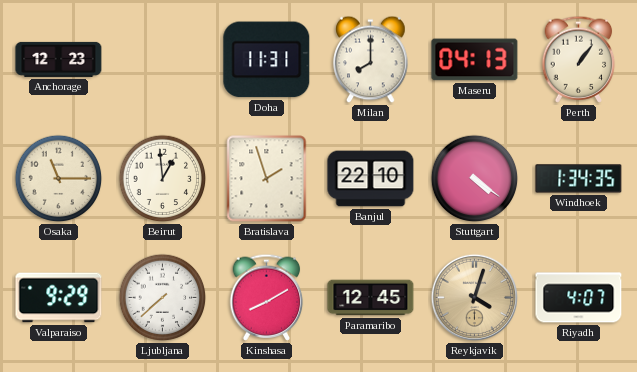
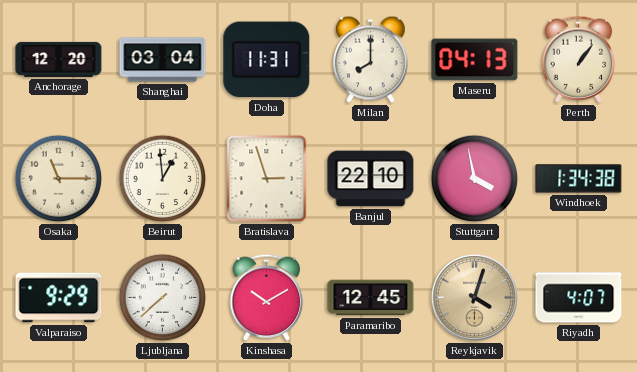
Anchorage: 12:23 -> 12:20
Shanghai: none -> 03:04
Bratislava: 1:57 -> 2:57
Stuttgart: 4:21 -> 3:58
Windhoek: 1:34:35 -> 1:34:38
Kinshasa: 8:10 -> 10:10
